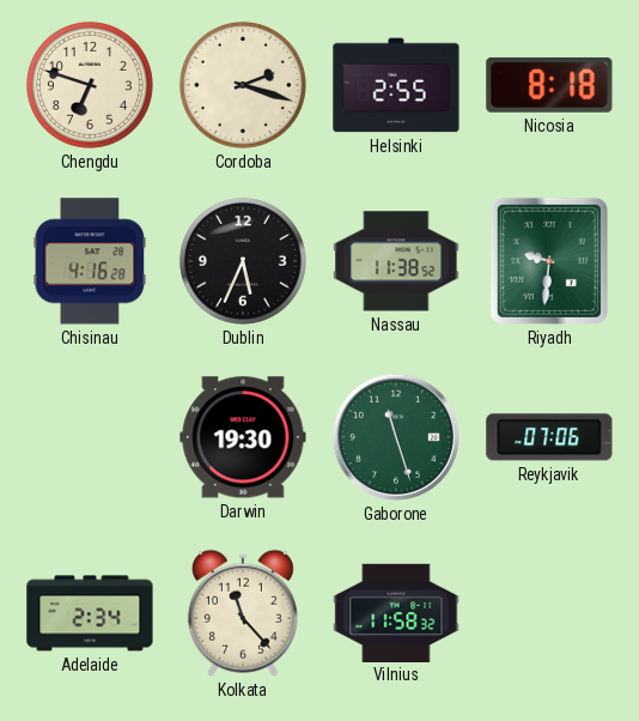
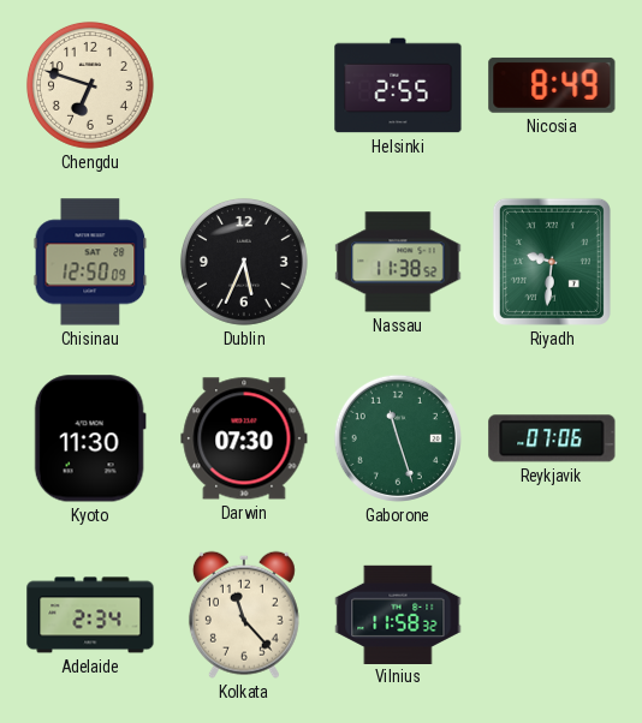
Cordoba: 2:18 -> none
Nicosia: 8:18 -> 8:49
Chisinau: 4:16 -> 12:50
Kyoto: none -> 11:30
Darwin: 19:30 -> 07:30
